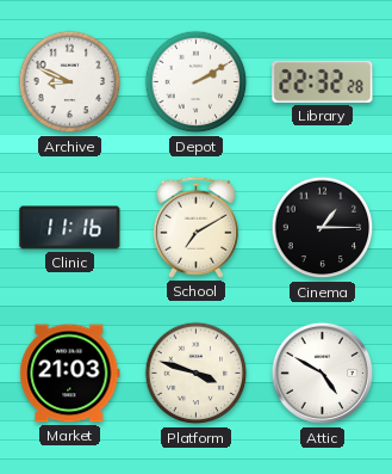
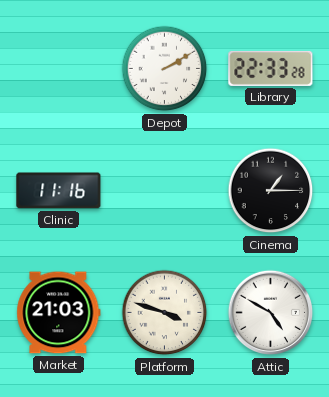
Archive: 8:49 -> none
Library: 22:32 -> 22:33
School: 7:10 -> none
